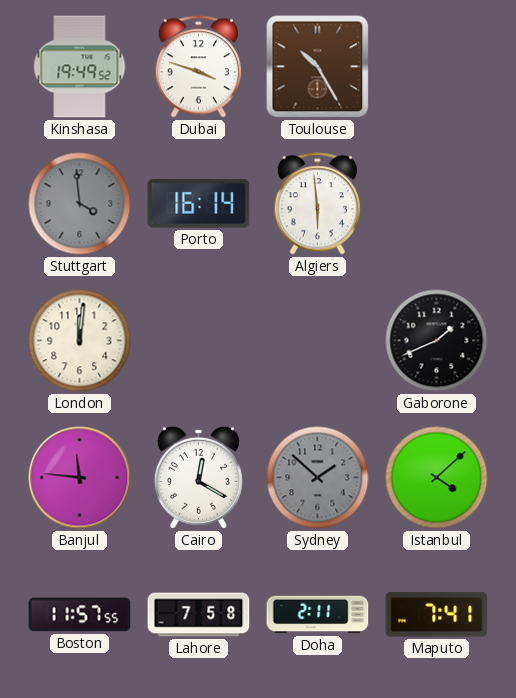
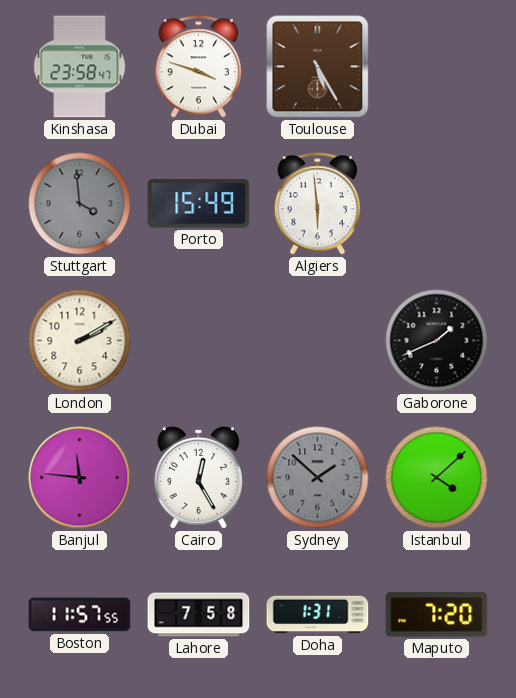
Kinshasa: 19:49 -> 23:58
Toulouse: 10:25 -> 5:25
Porto: 16:14 -> 15:49
London: 12:01 -> 2:10
Cairo: 12:20 -> 12:25
Doha: 2:11 -> 1:31
Maputo: 7:41 -> 7:20
